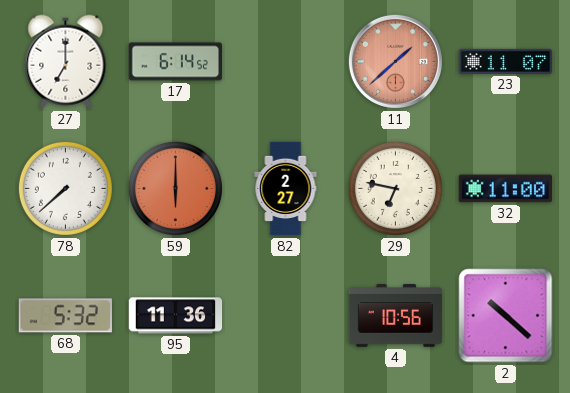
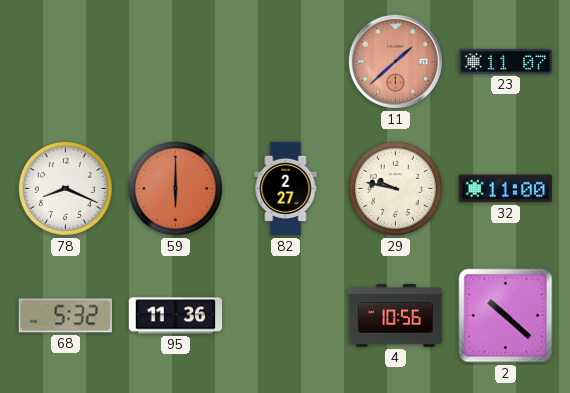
27: 7:00 -> none
17: 6:14 -> none
78: 7:38 -> 8:19
29: 6:47 -> 9:47
